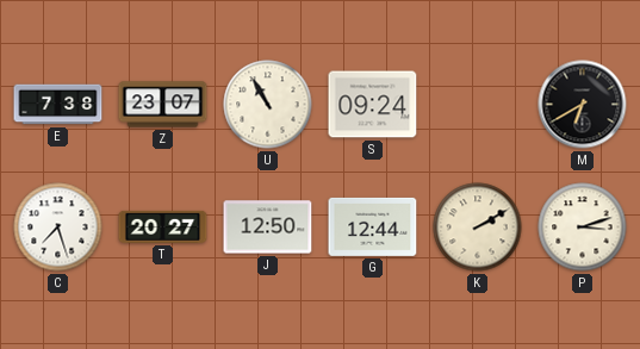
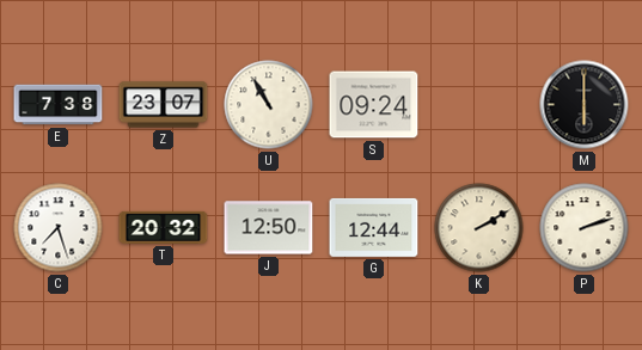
M: 6:40 -> 6:00
T: 20:27 -> 20:32
P: 3:12 -> 2:12
